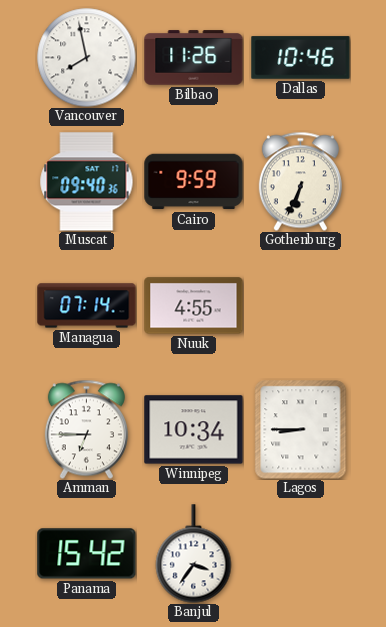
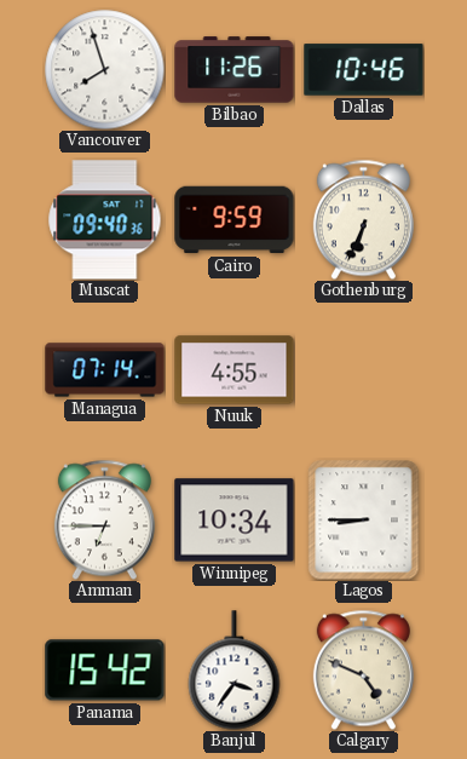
Vancouver: 7:58 -> 7:57
Calgary: none -> 4:49
